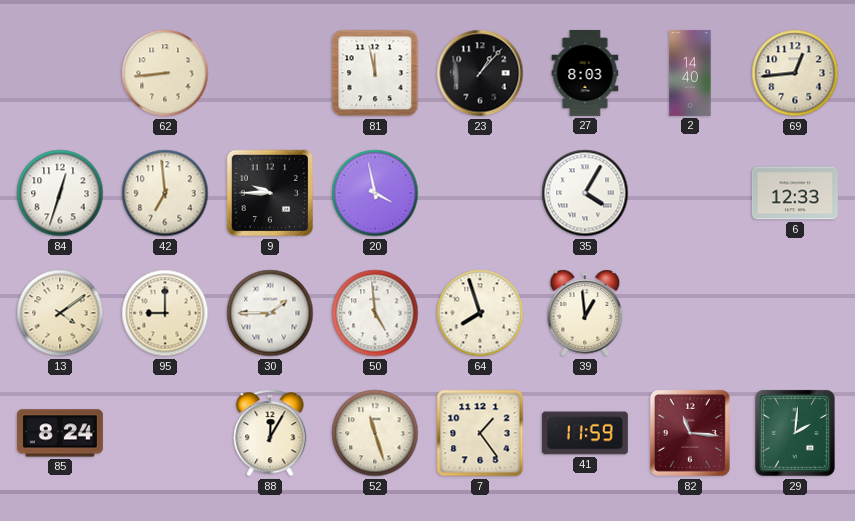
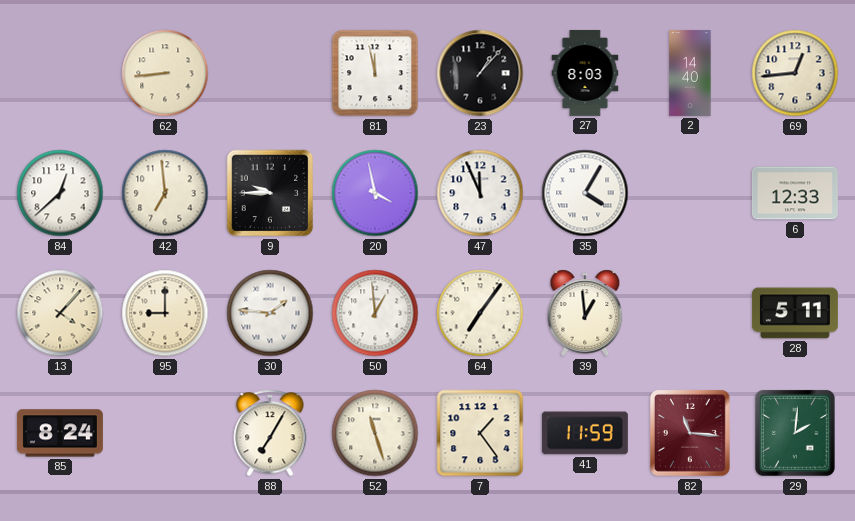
84: 12:33 -> 12:38
47: none -> 11:56
13: 4:09 -> 4:07
30: 1:45 -> 1:46
50: 4:59 -> 12:59
64: 7:57 -> 7:06
28: none -> 5:11
88: 12:05 -> 7:05
